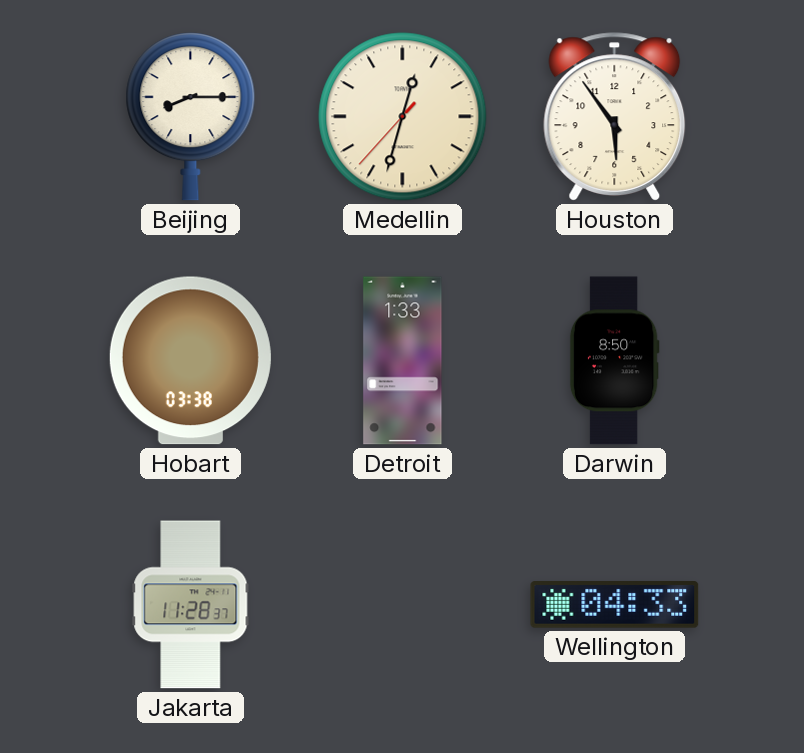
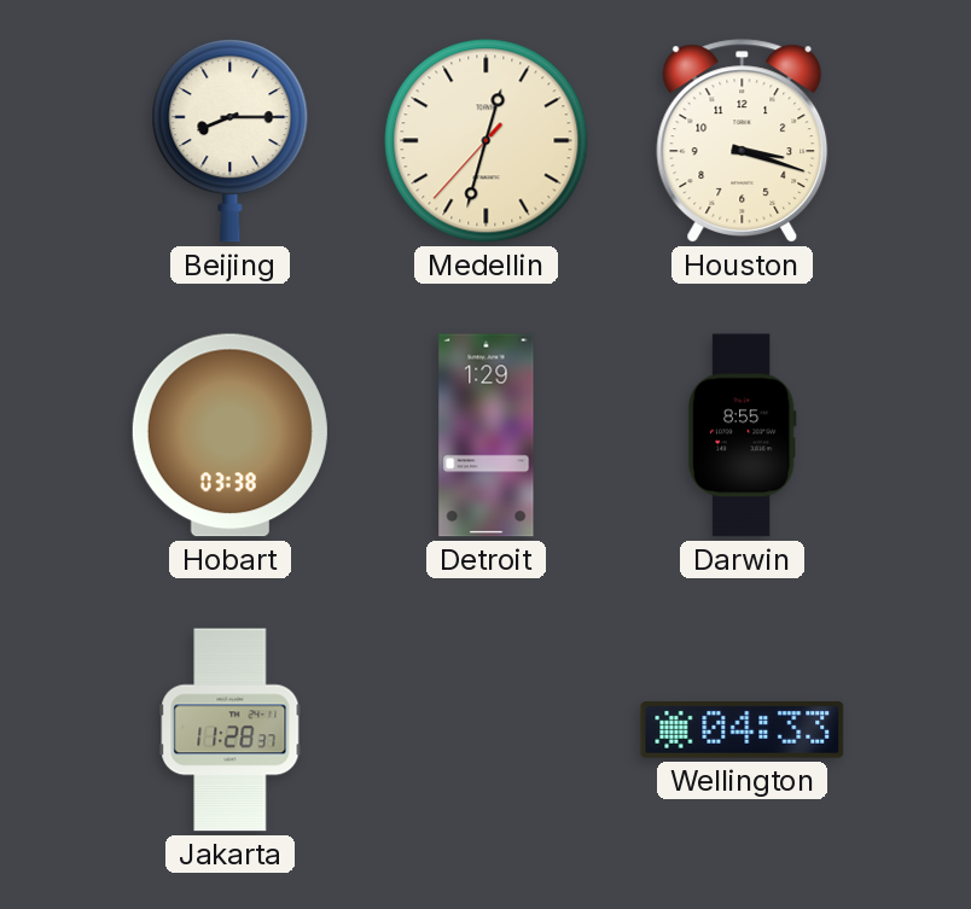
Houston: 5:54 -> 3:18
Detroit: 1:33 -> 1:29
Darwin: 8:50 -> 8:55
